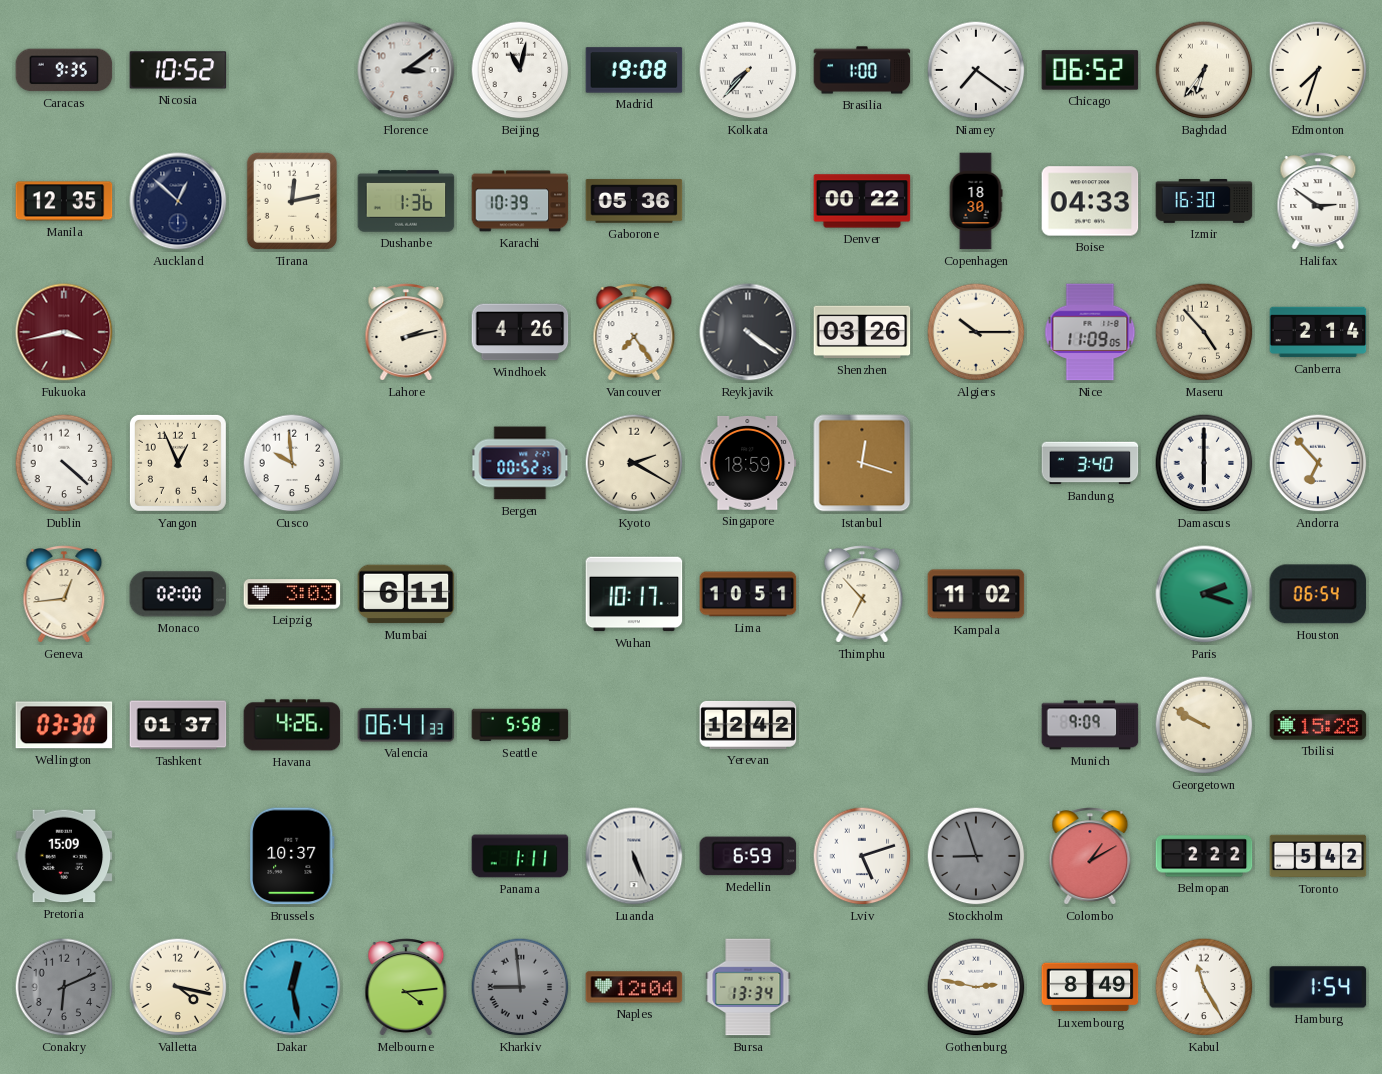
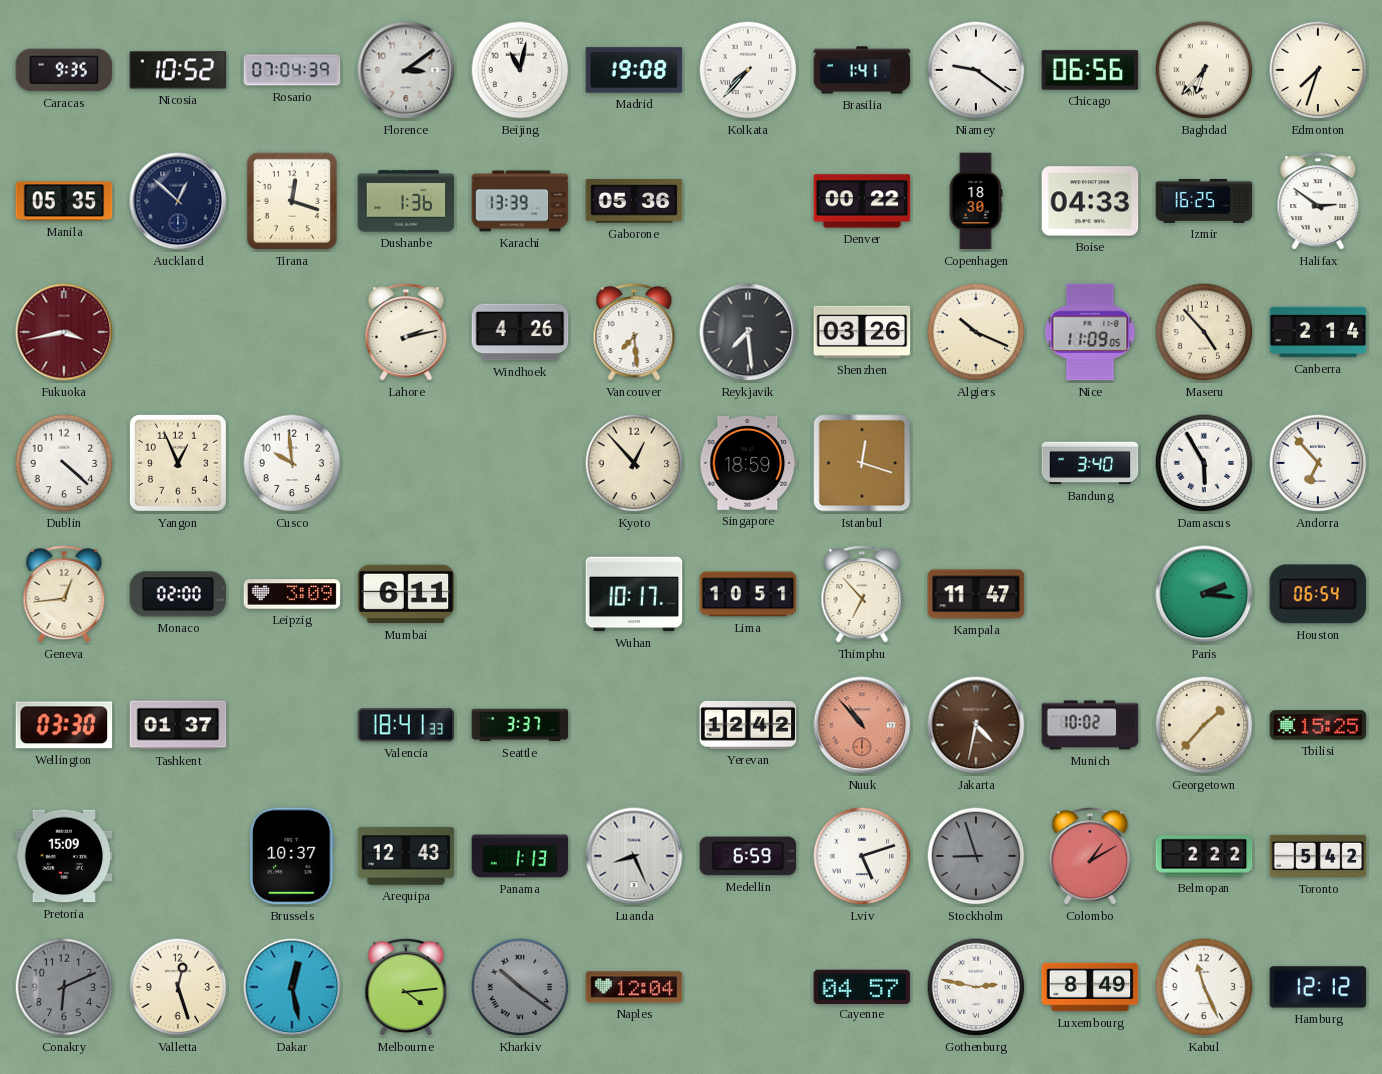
Rosario: none -> 07:04
Brasilia: 1:00 -> 1:41
Niamey: 7:21 -> 9:21
Chicago: 06:52 -> 06:56
Baghdad: 6:36 -> 6:37
Manila: 12:35 -> 05:35
Tirana: 12:13 -> 12:18
Karachi: 10:39 -> 13:39
Izmir: 16:30 -> 16:25
Vancouver: 7:24 -> 7:29
Reykjavik: 4:21 -> 7:29
Algiers: 10:15 -> 10:19
Bergen: 00:52 -> none
Kyoto: 2:20 -> 12:53
Damascus: 6:00 -> 5:55
Leipzig: 3:03 -> 3:09
Kampala: 11:02 -> 11:47
Paris: 2:18 -> 2:16
Havana: 4:26 -> none
Valencia: 06:41 -> 18:41
Seattle: 5:58 -> 3:37
Nuuk: none -> 10:53
Jakarta: none -> 4:32
Munich: 9:09 -> 10:02
Georgetown: 9:50 -> 1:37
Tbilisi: 15:28 -> 15:25
Arequipa: none -> 12:43
Panama: 1:11 -> 1:13
Luanda: 5:26 -> 8:26
Valletta: 4:17 -> 12:27
Kharkiv: 8:59 -> 10:21
Bursa: 13:34 -> none
Cayenne: none -> 04:57
Kabul: 11:25 -> 11:26
Hamburg: 1:54 -> 12:12
